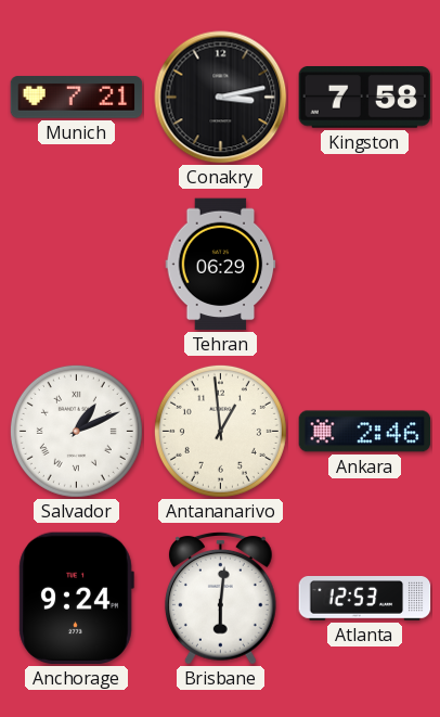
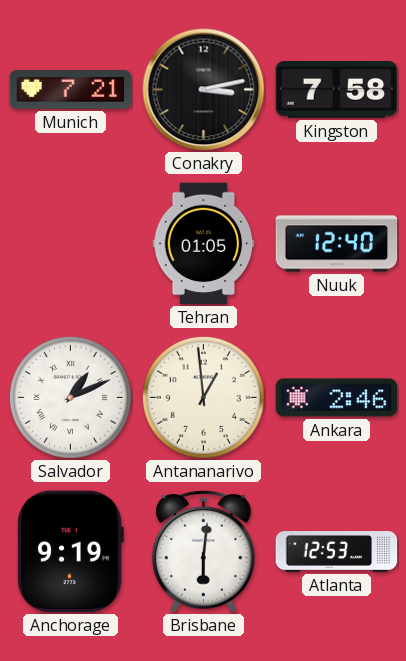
Tehran: 06:29 -> 01:05
Nuuk: none -> 12:40
Anchorage: 9:24 -> 9:19
